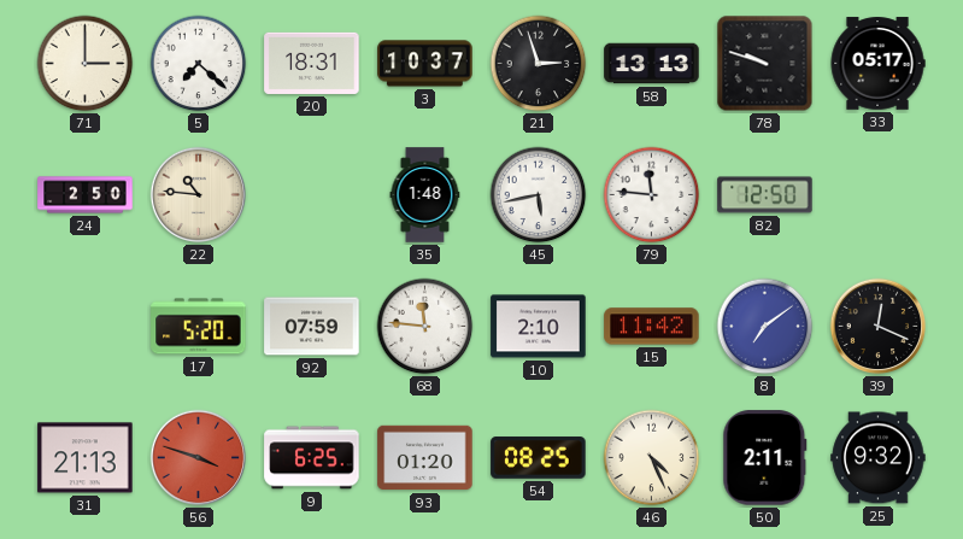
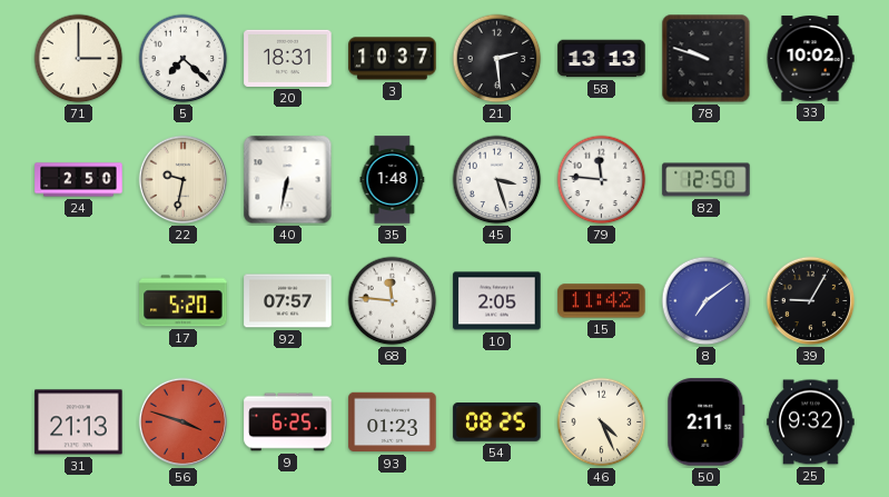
21: 2:57 -> 2:29
33: 05:17 -> 10:02
22: 10:46 -> 9:32
40: none -> 6:32
45: 5:43 -> 3:27
92: 07:59 -> 07:57
10: 2:10 -> 2:05
39: 12:19 -> 9:05
93: 01:20 -> 01:23
